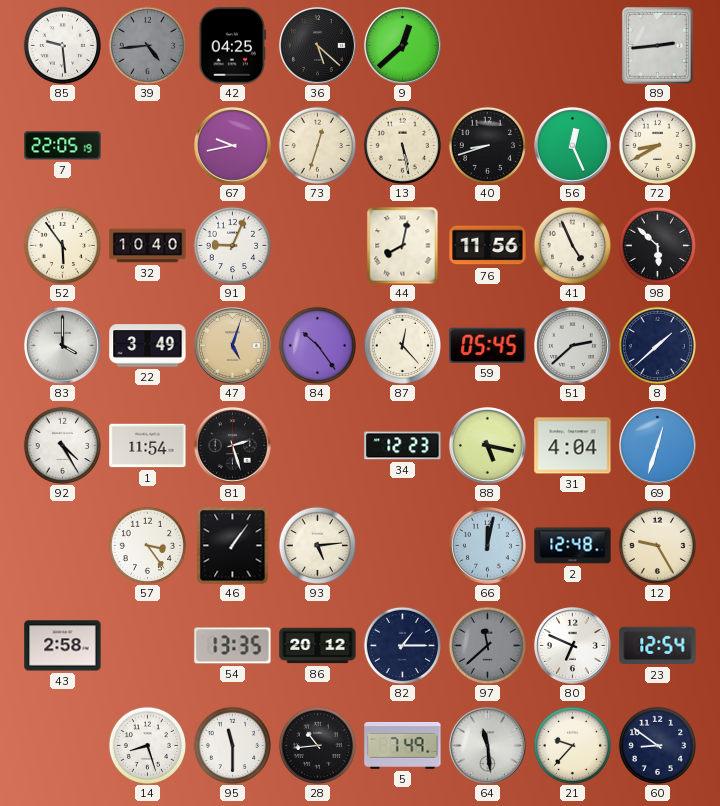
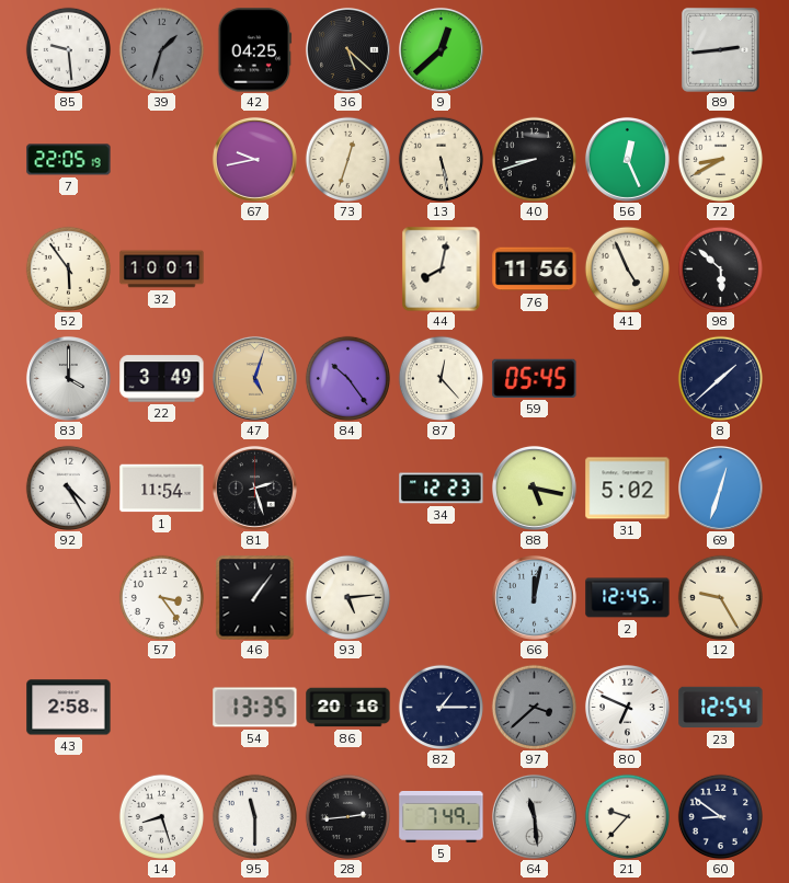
39: 4:44 -> 1:33
32: 10:40 -> 10:01
91: 9:04 -> none
51: 2:38 -> none
31: 4:04 -> 5:02
2: 12:48 -> 12:45
86: 20:12 -> 20:16
97: 11:38 -> 3:38
28: 10:44 -> 2:44
